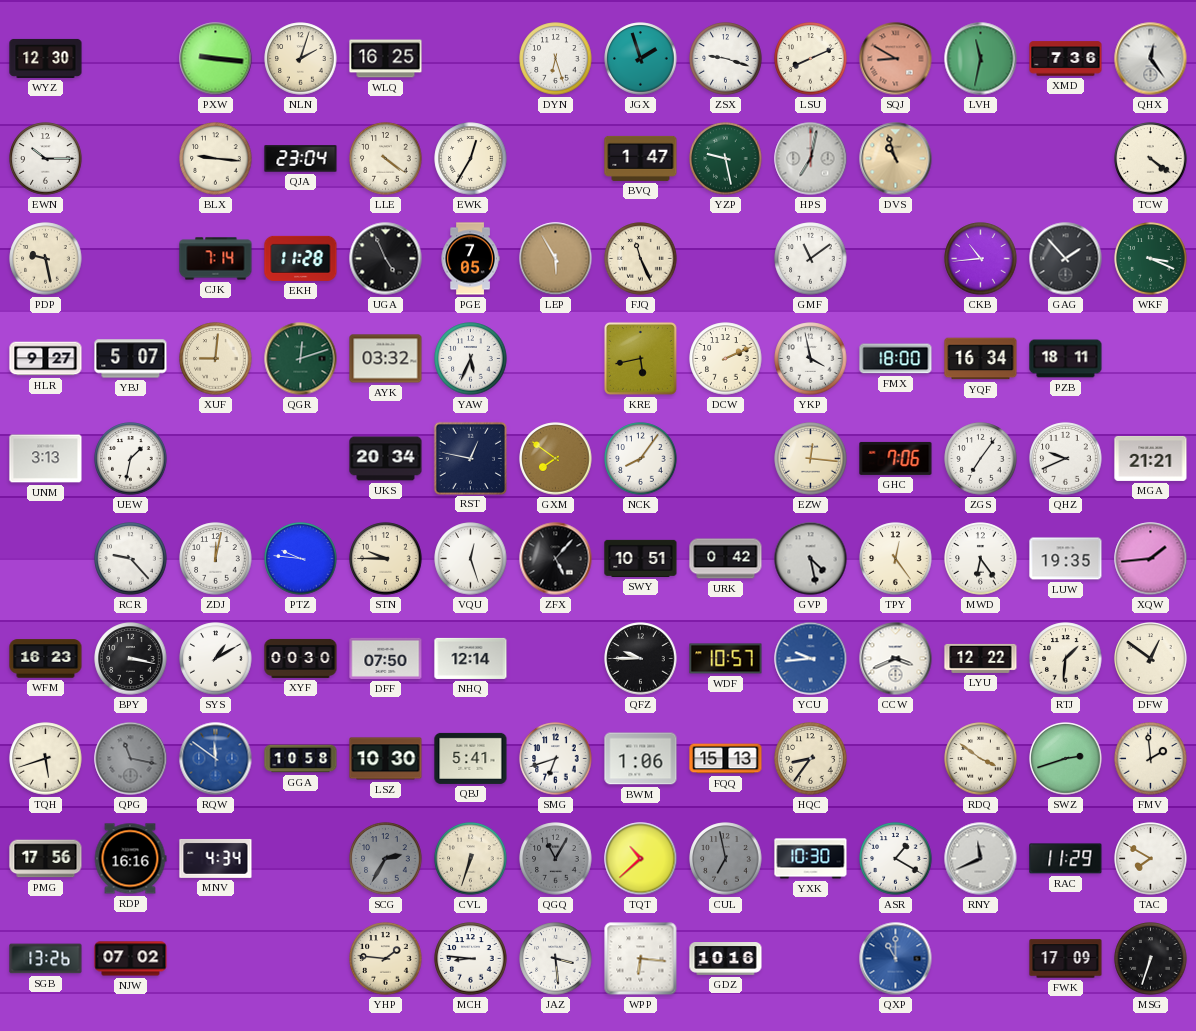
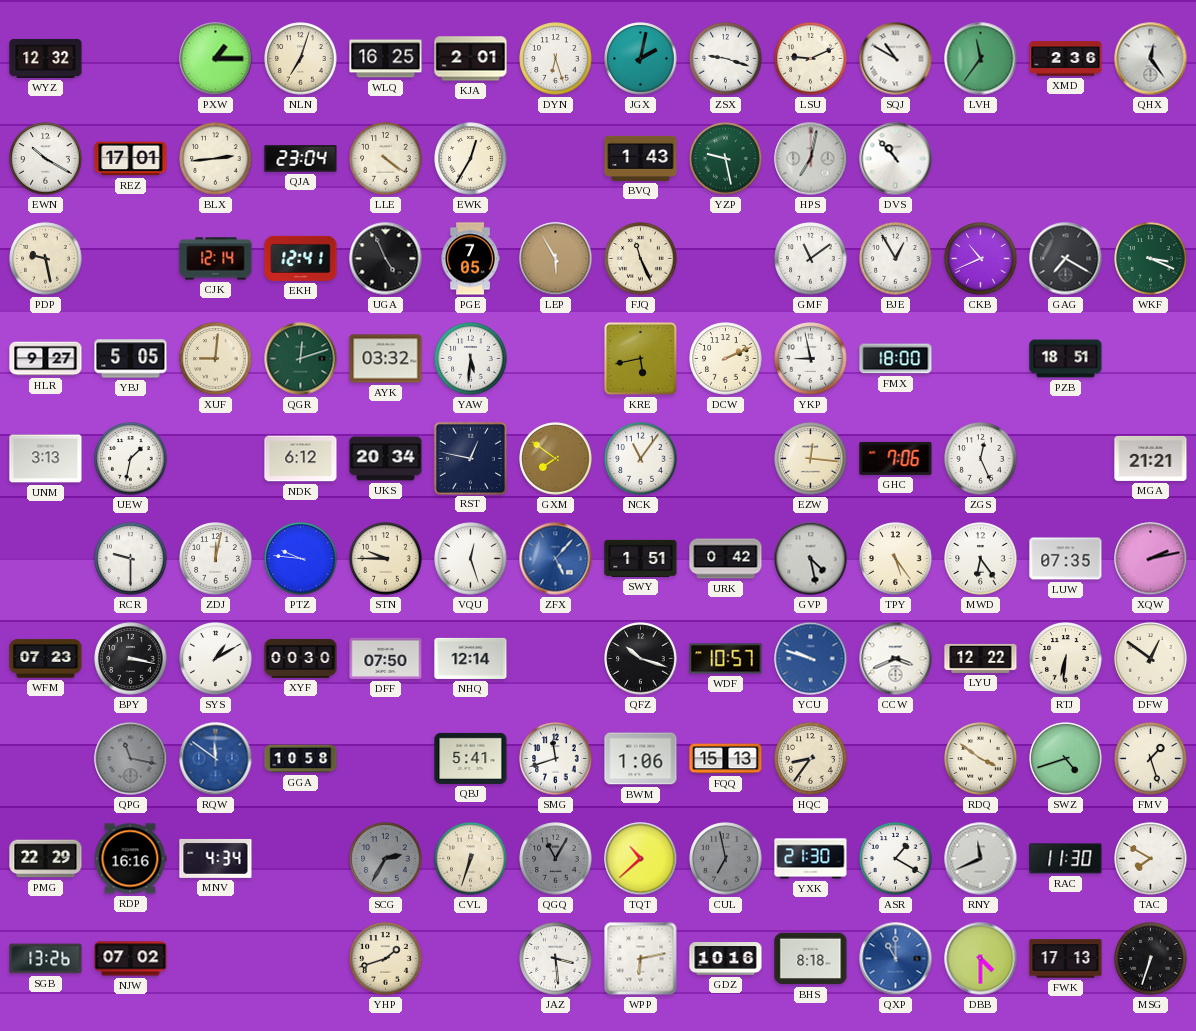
WYZ: 12:30 -> 12:32
PXW: 9:16 -> 1:15
NLN: 2:03 -> 7:03
KJA: none -> 2:01
JGX: 1:57 -> 2:02
LSU: 8:11 -> 9:11
SQJ: 8:50 -> 10:50
SQJ dial: salmon -> white
LVH: 11:32 -> 11:36
XMD: 7:36 -> 2:36
EWN: 10:15 -> 10:20
REZ: none -> 17:01
BLX: 9:16 -> 2:44
BVQ: 1:47 -> 1:43
DVS: 10:57 -> 10:53
DVS dial: champagne -> white
TCW: 4:21 -> none
CJK: 7:14 -> 12:14
EKH: 11:28 -> 12:41
BJE: none -> 12:55
CKB: 10:44 -> 10:41
GAG: 1:53 -> 7:20
YBJ: 5:07 -> 5:05
YAW: 5:34 -> 5:31
YKP: 3:58 -> 8:58
YQF: 16:34 -> none
PZB: 18:11 -> 18:51
NDK: none -> 6:12
NCK: 8:06 -> 11:06
ZGS: 7:06 -> 12:26
QHZ: 9:41 -> none
RCR: 9:23 -> 9:30
ZFX dial: black -> blue
SWY: 10:51 -> 1:51
TPY: 12:24 -> 5:24
LUW: 19:35 -> 07:35
XQW: 1:44 -> 2:13
WFM: 16:23 -> 07:23
QFZ: 9:45 -> 10:18
YCU: 9:44 -> 9:48
RTJ: 1:31 -> 6:31
TQH: 5:42 -> none
LSZ: 10:30 -> none
SMG: 6:42 -> 11:42
SWZ: 2:42 -> 4:42
FMV: 1:59 -> 1:27
PMG: 17:56 -> 22:29
YXK: 10:30 -> 21:30
RAC: 11:29 -> 11:30
YHP: 1:46 -> 1:42
MCH: 8:46 -> none
WPP: 6:16 -> 6:13
BHS: none -> 8:18
DBB: none -> 4:30
FWK: 17:09 -> 17:13
